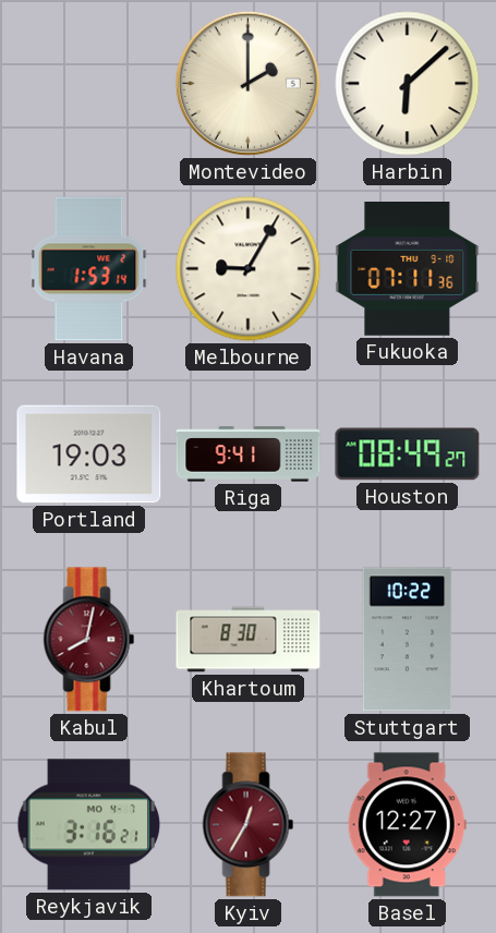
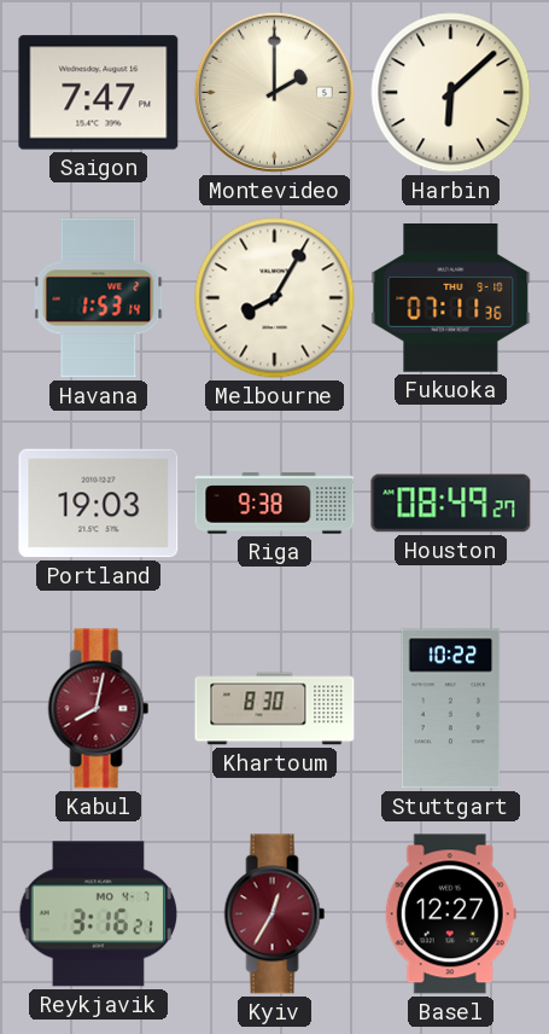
Saigon: none -> 7:47
Melbourne: 9:05 -> 8:05
Riga: 9:41 -> 9:38
